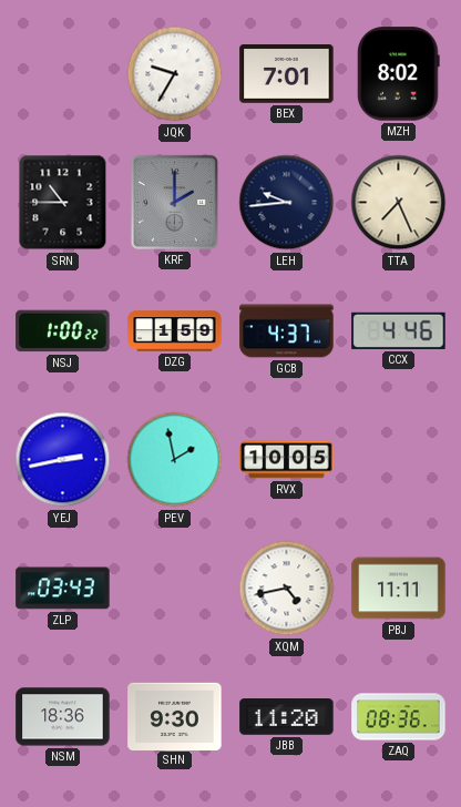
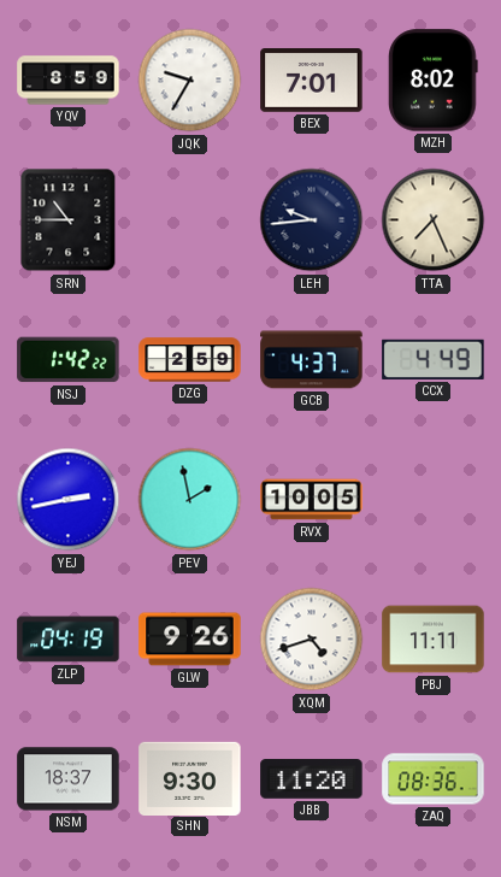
YQV: none -> 8:59
KRF: 2:00 -> none
NSJ: 1:00 -> 1:42
DZG: 1:59 -> 2:59
CCX: 4:46 -> 4:49
ZLP: 03:43 -> 04:19
GLW: none -> 9:26
XQM: 4:43 -> 4:42
NSM: 18:36 -> 18:37
